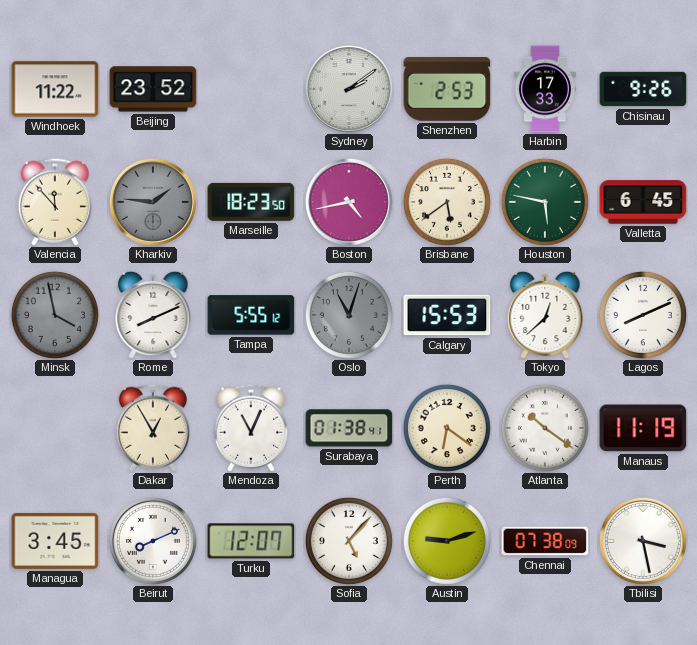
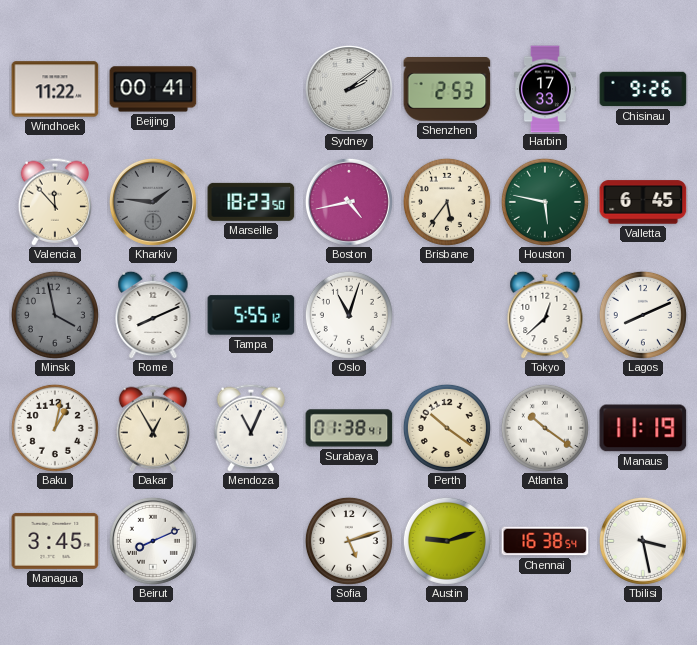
Beijing: 23:52 -> 00:41
Brisbane: 5:39 -> 5:36
Oslo dial: grey -> white
Calgary: 15:53 -> none
Baku: none -> 1:02
Perth: 6:21 -> 10:21
Turku: 12:07 -> none
Sofia: 5:07 -> 5:12
Chennai: 07:38 -> 16:38
